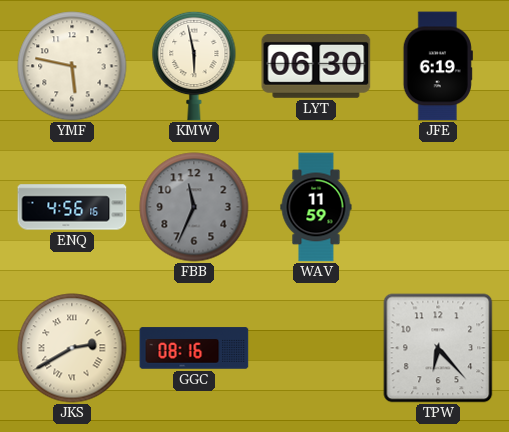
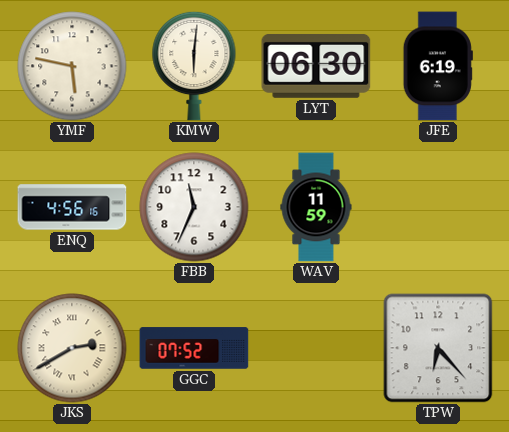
KMW: 5:58 -> 6:01
FBB dial: grey -> white
GGC: 08:16 -> 07:52
